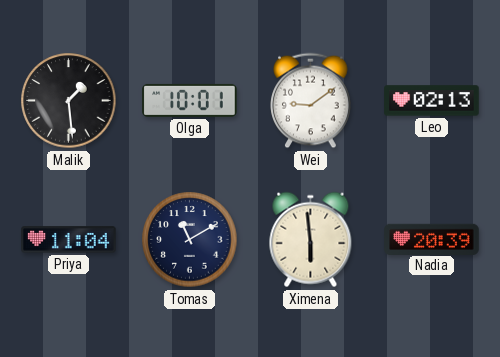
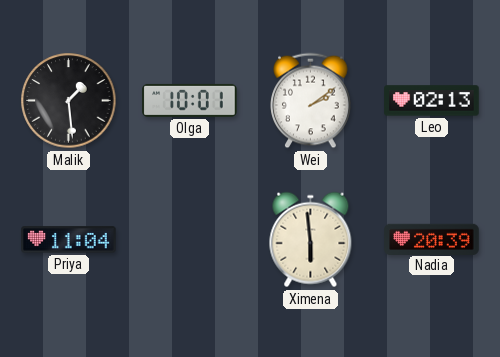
Wei: 9:09 -> 2:09
Tomas: 11:10 -> none
